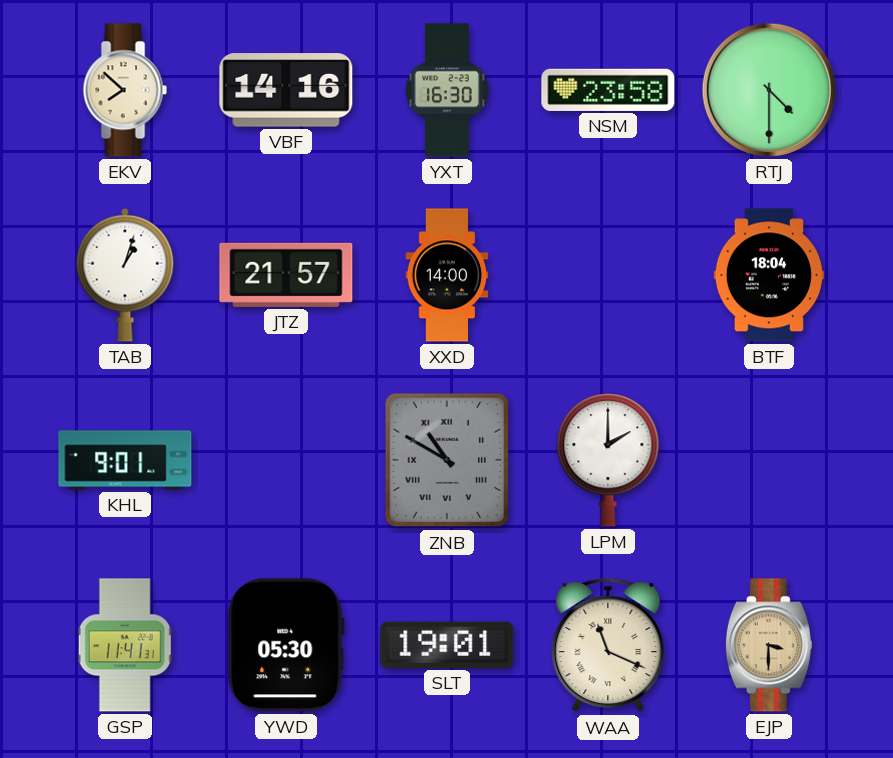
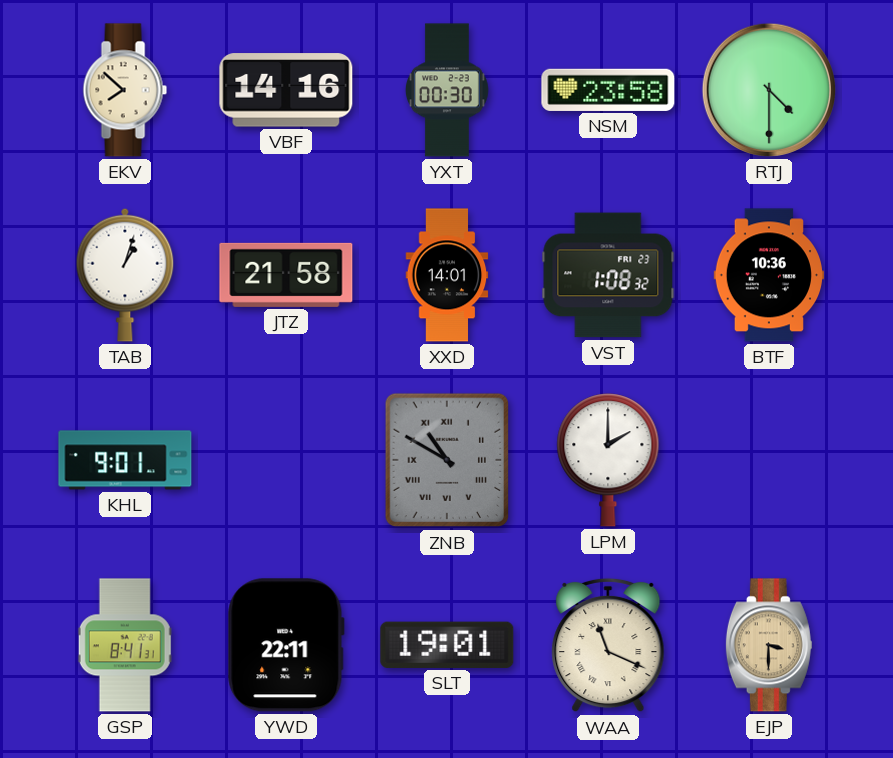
YXT: 16:30 -> 00:30
JTZ: 21:57 -> 21:58
XXD: 14:00 -> 14:01
VST: none -> 1:08
BTF: 18:04 -> 10:36
GSP: 11:41 -> 8:41
YWD: 05:30 -> 22:11
